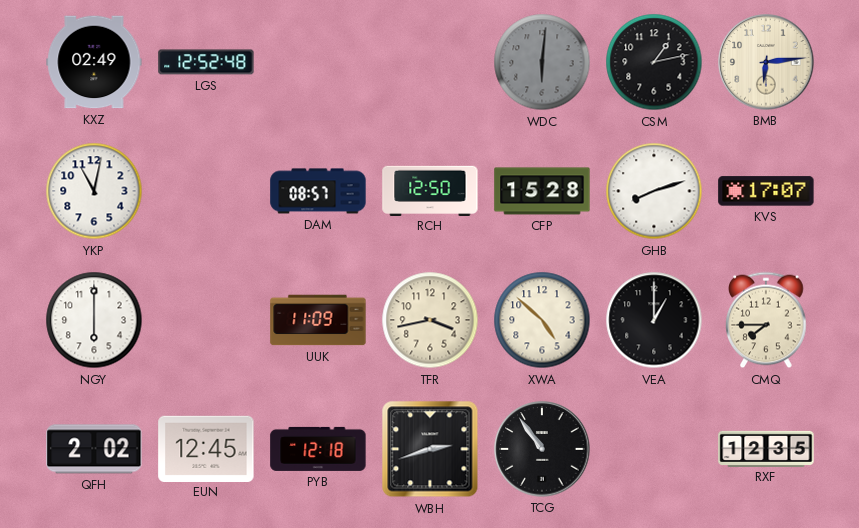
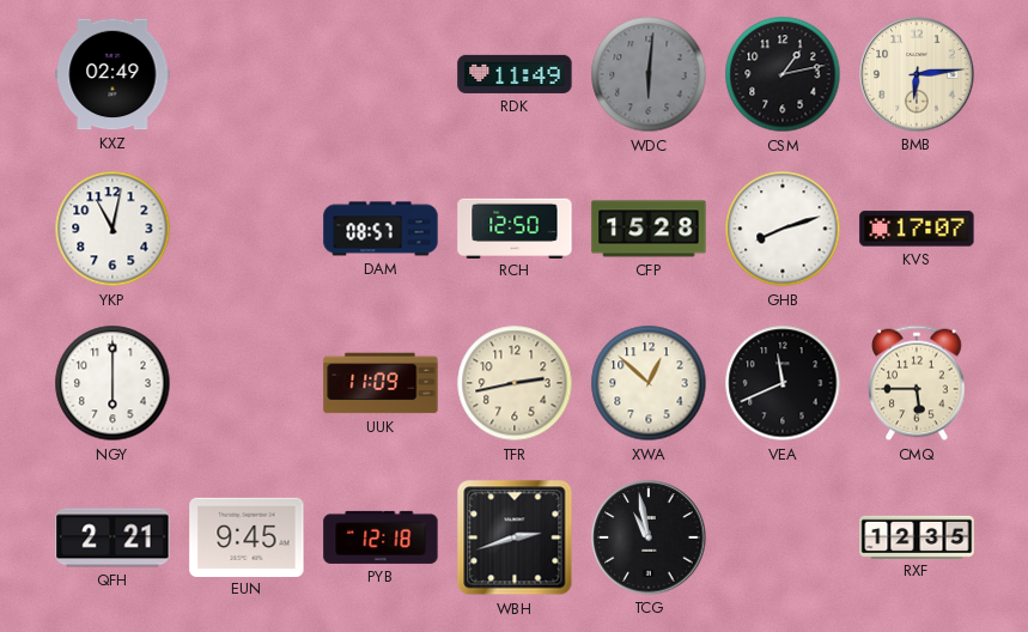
LGS: 12:52 -> none
RDK: none -> 11:49
TFR: 3:43 -> 2:43
XWA: 4:52 -> 12:52
VEA: 1:00 -> 11:41
CMQ: 7:45 -> 5:45
QFH: 2:02 -> 2:21
EUN: 12:45 -> 9:45
TCG: 10:54 -> 10:58
